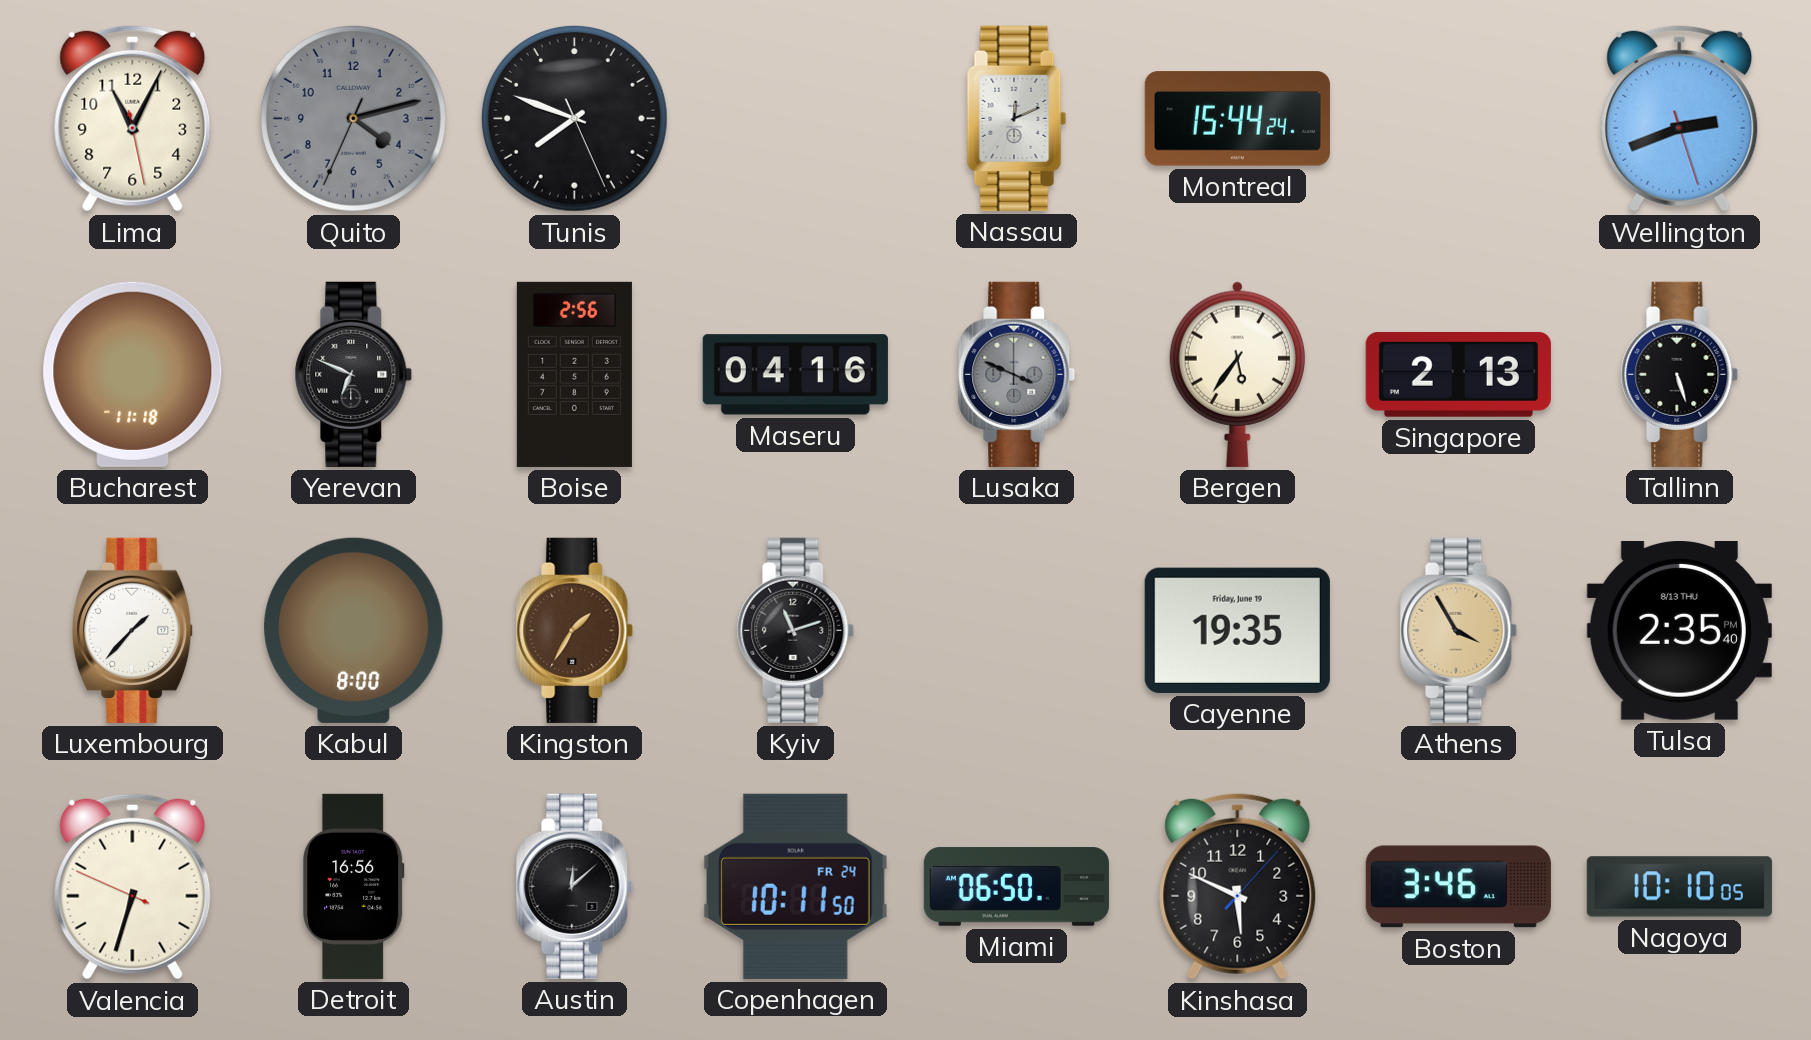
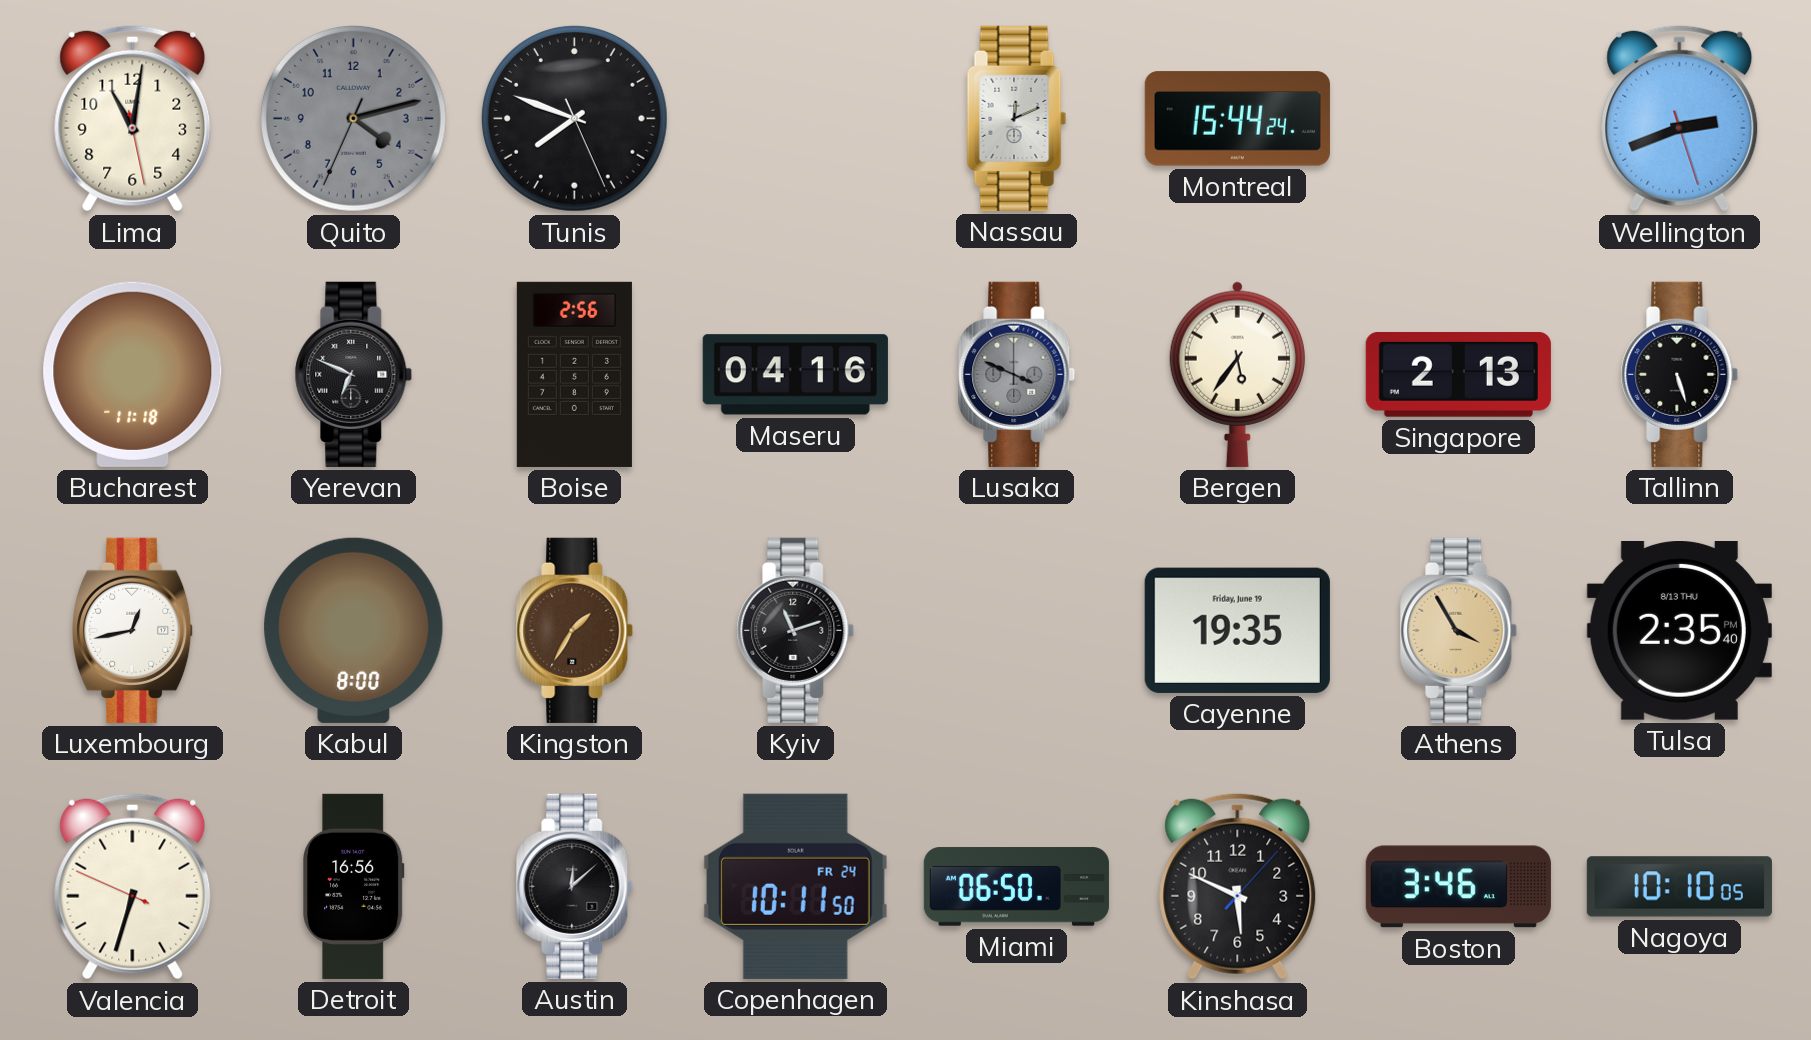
Lima: 11:04 -> 11:01
Luxembourg: 1:37 -> 12:43
